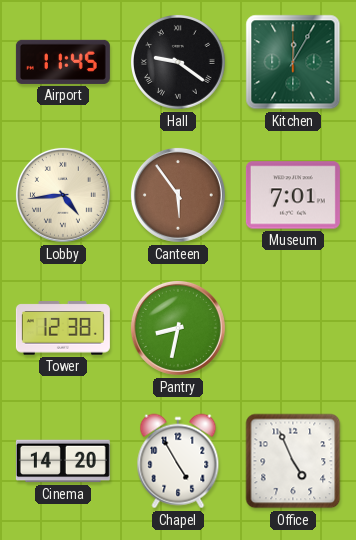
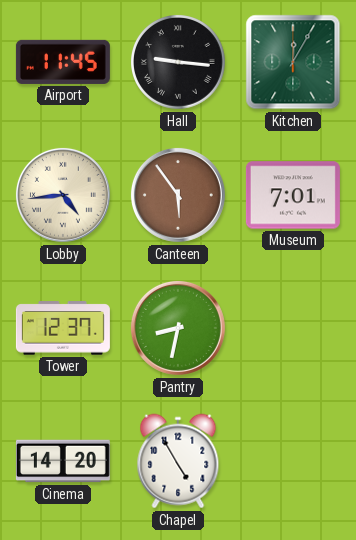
Hall: 9:21 -> 9:16
Tower: 12:38 -> 12:37
Office: 4:56 -> none
